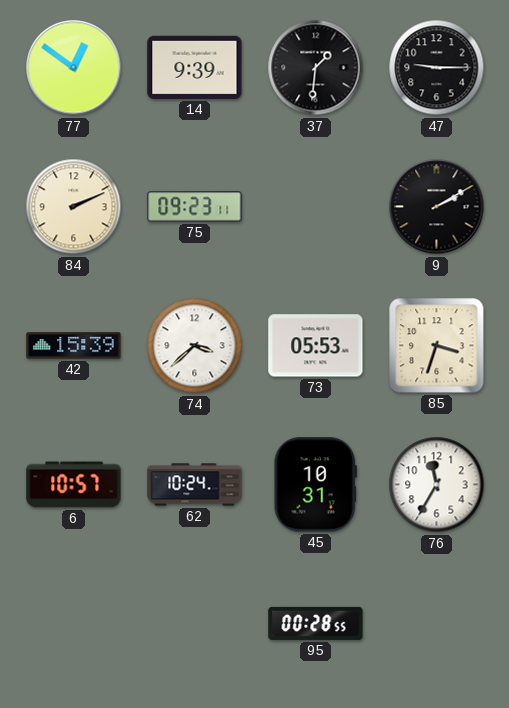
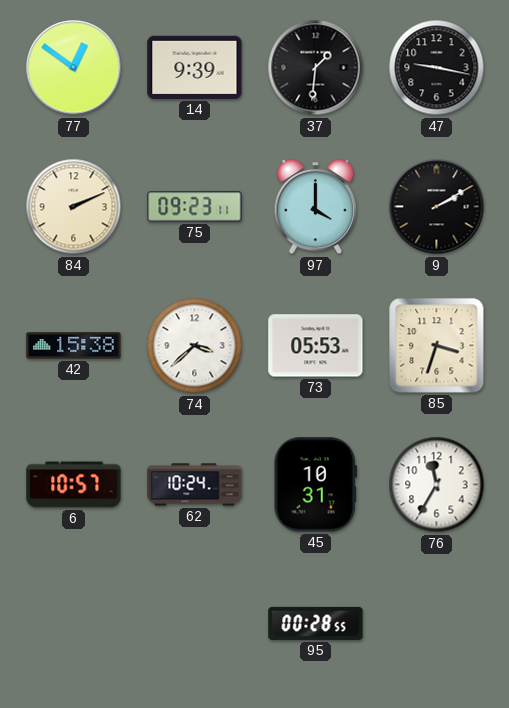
47: 9:15 -> 9:17
97: none -> 4:00
42: 15:39 -> 15:38
